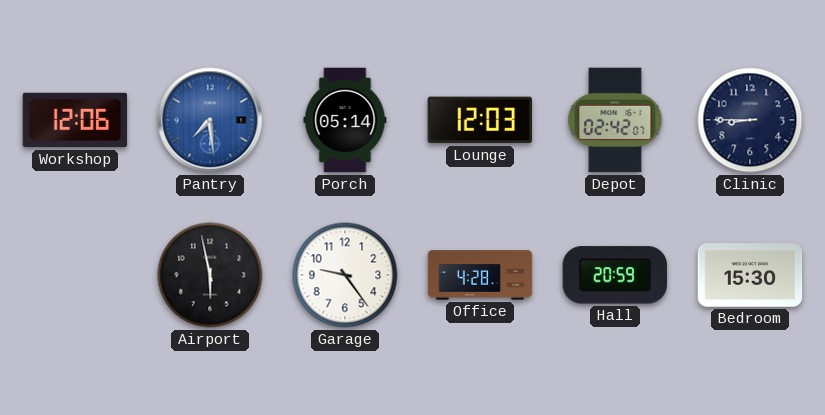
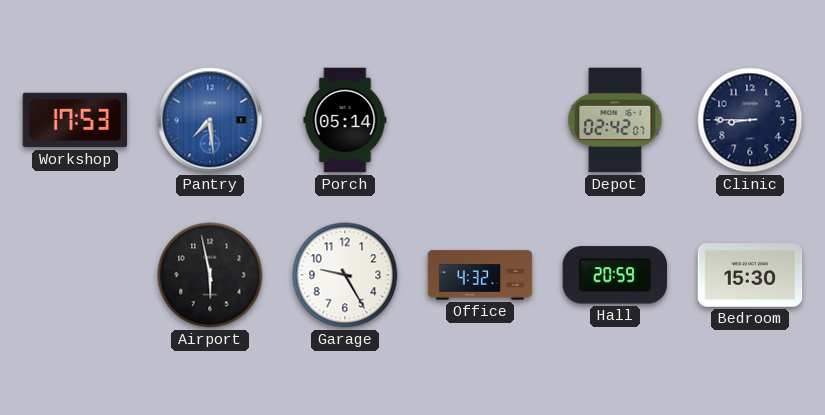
Workshop: 12:06 -> 17:53
Lounge: 12:03 -> none
Garage: 9:24 -> 9:25
Office: 4:28 -> 4:32
